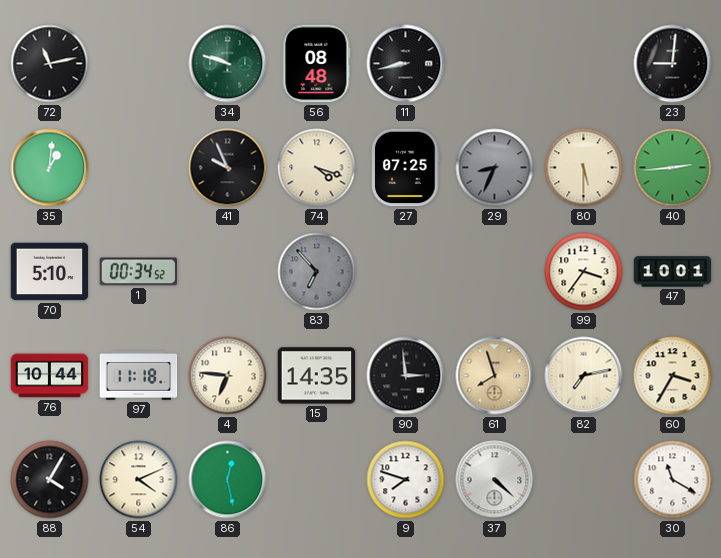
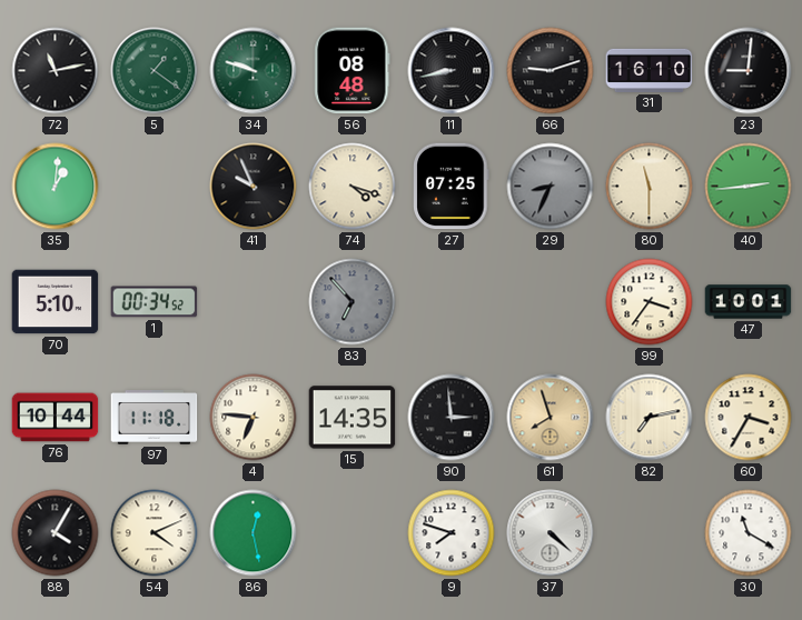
5: none -> 1:21
66: none -> 9:12
31: none -> 16:10
80: 5:30 -> 11:30
